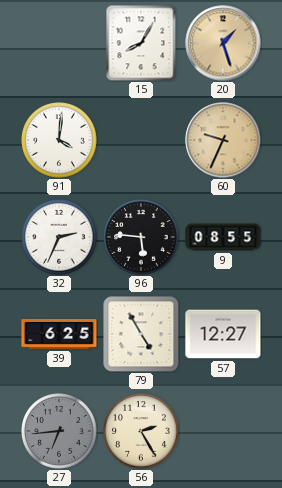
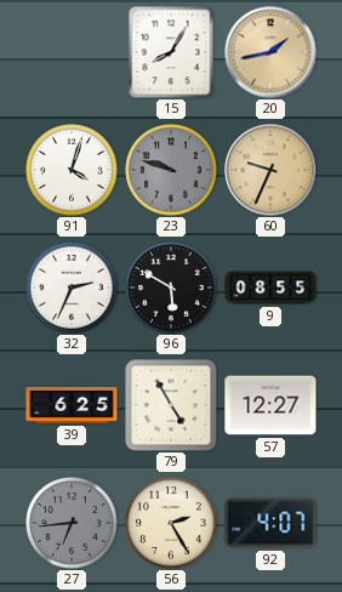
20: 1:27 -> 1:43
91: 4:01 -> 4:03
23: none -> 9:48
96: 5:46 -> 5:50
92: none -> 4:07
